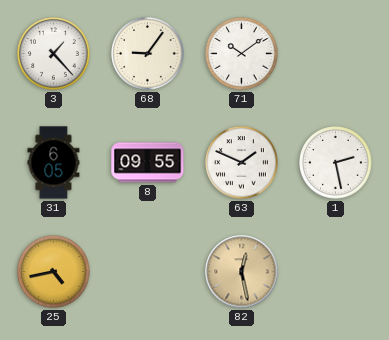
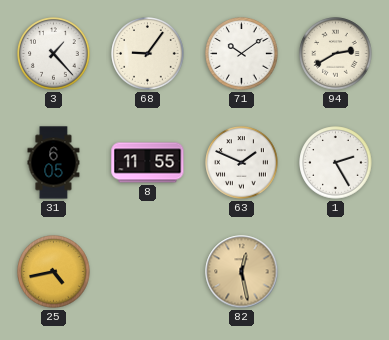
94: none -> 2:40
8: 09:55 -> 11:55
1: 2:28 -> 2:25
